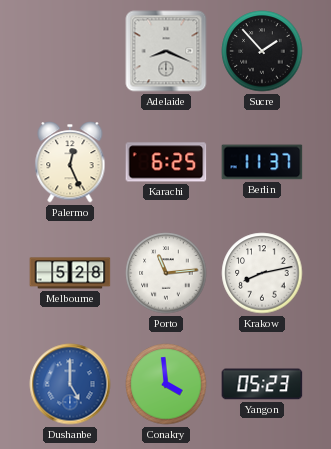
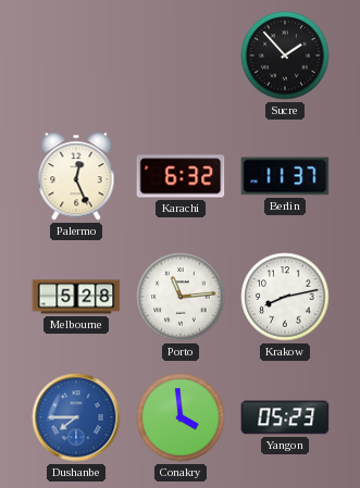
Adelaide: 8:19 -> none
Karachi: 6:25 -> 6:32
Dushanbe: 5:00 -> 7:45
